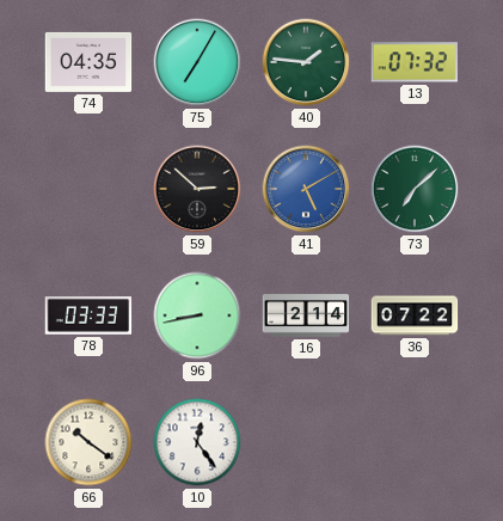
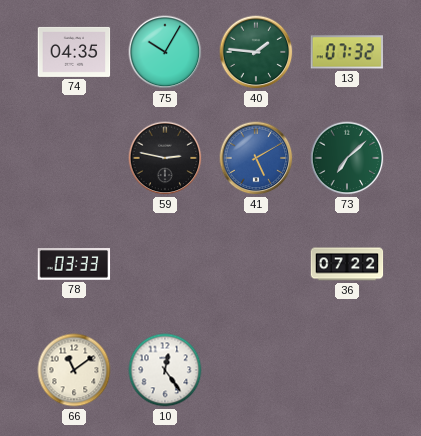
75: 7:05 -> 10:05
59: 2:52 -> 2:47
96: 8:43 -> none
16: 2:14 -> none
66: 10:21 -> 11:09
